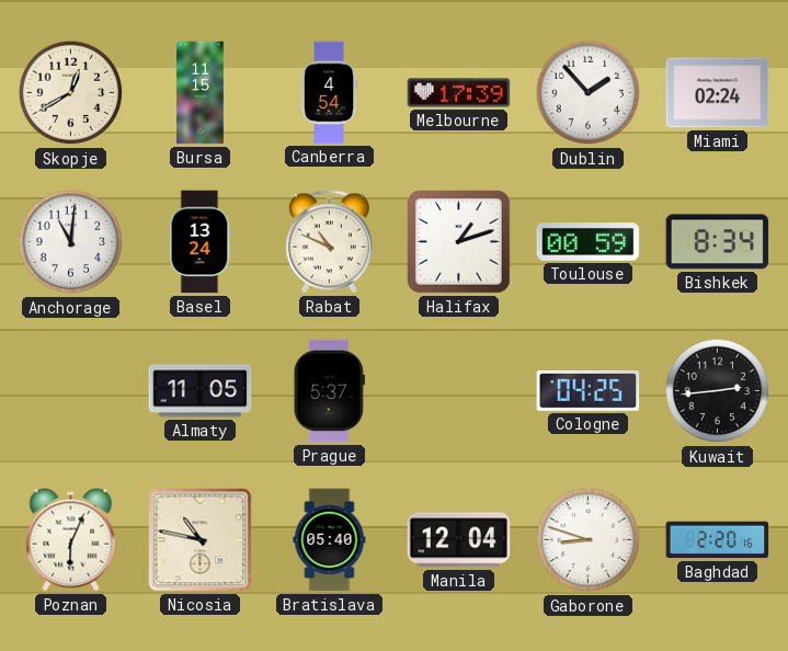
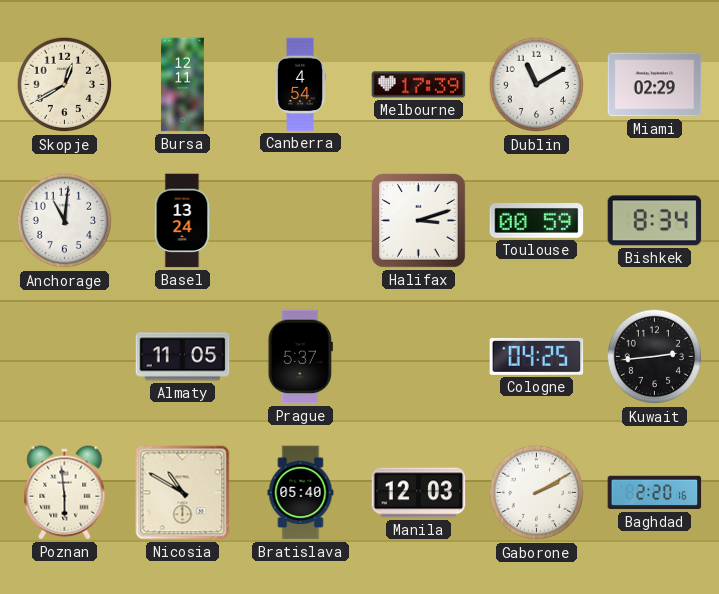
Bursa: 11:15 -> 12:11
Dublin: 1:53 -> 11:10
Miami: 02:24 -> 02:29
Rabat: 10:49 -> none
Halifax: 1:12 -> 3:12
Poznan: 6:04 -> 5:59
Nicosia: 10:47 -> 10:50
Manila: 12:04 -> 12:03
Gaborone: 8:48 -> 2:10
